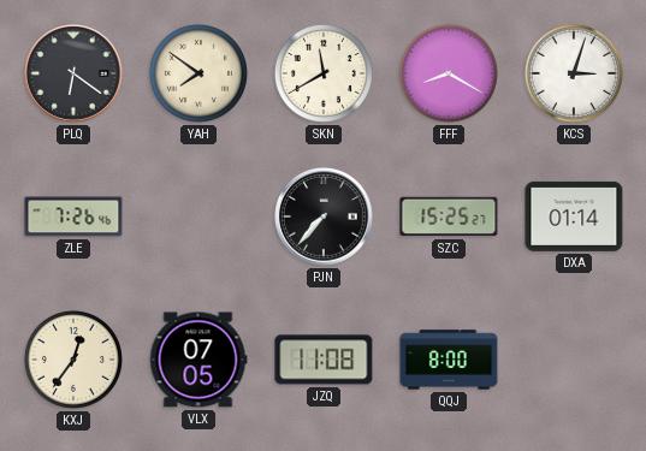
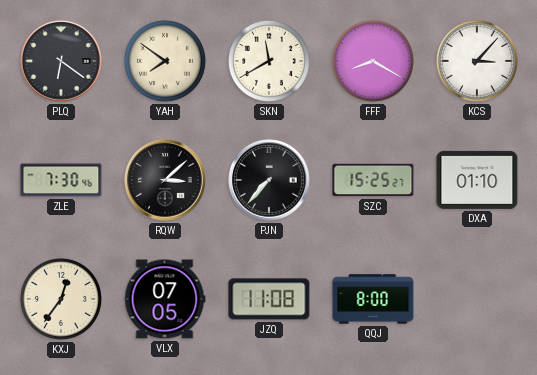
KCS: 3:03 -> 3:07
ZLE: 7:26 -> 7:30
RQW: none -> 3:08
DXA: 01:14 -> 01:10
